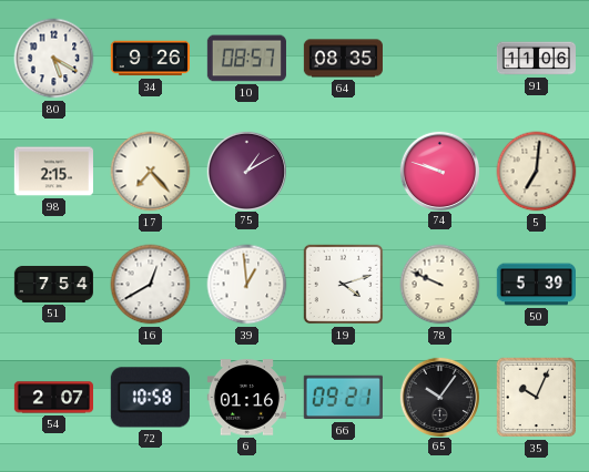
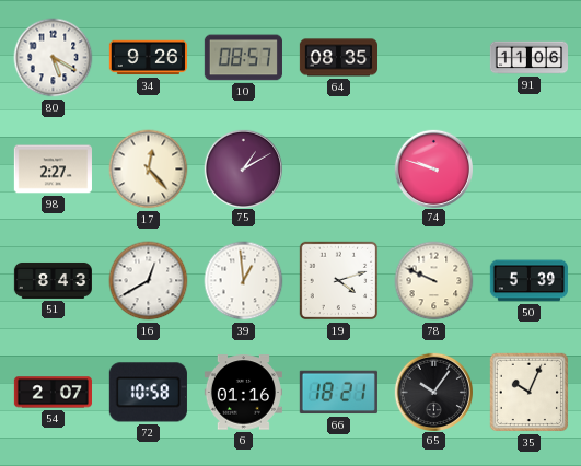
98: 2:15 -> 2:27
17: 7:23 -> 12:23
5: 7:01 -> none
51: 7:54 -> 8:43
66: 09:21 -> 18:21
